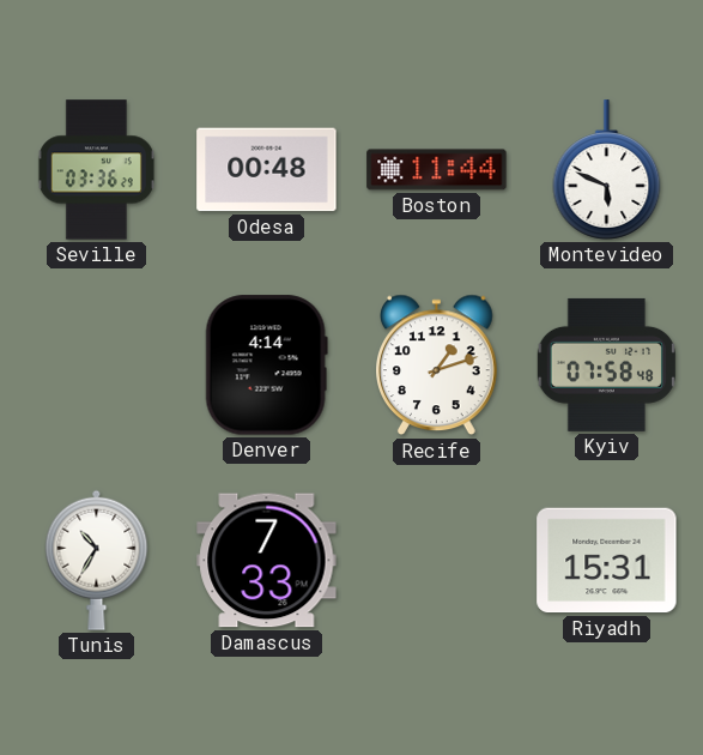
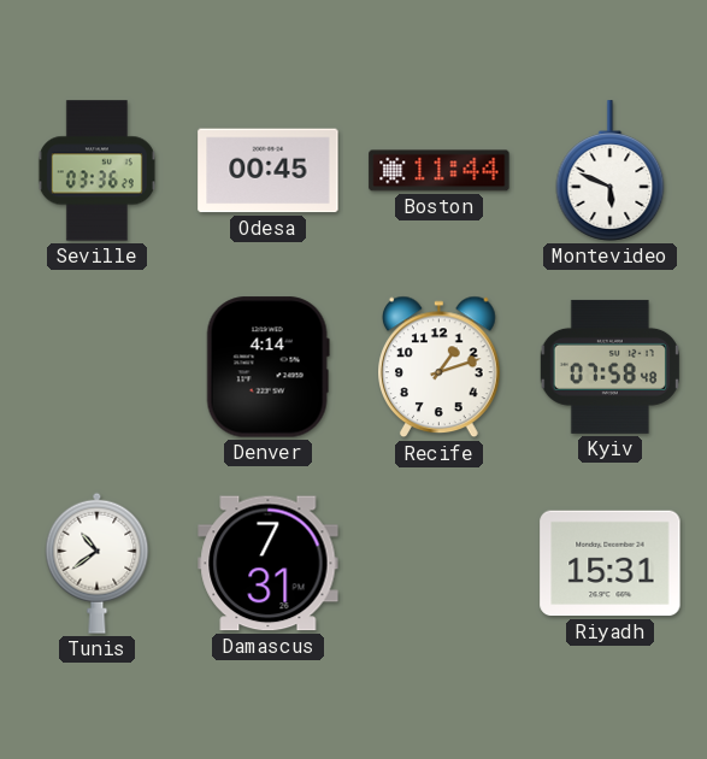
Odesa: 00:48 -> 00:45
Tunis: 10:35 -> 10:39
Damascus: 7:33 -> 7:31
